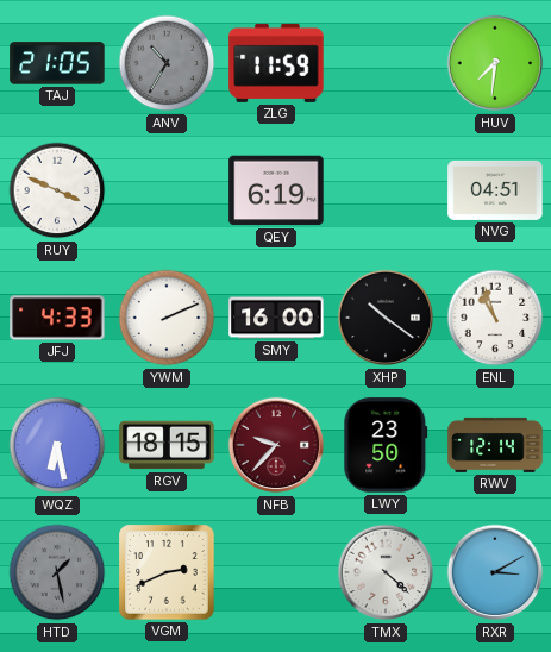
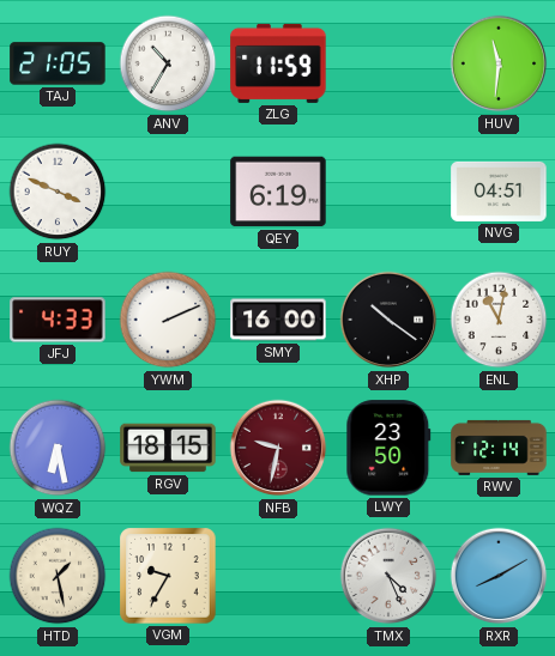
ANV dial: grey -> white
HUV: 7:31 -> 11:31
ENL: 10:57 -> 11:02
NFB: 9:37 -> 9:32
HTD dial: grey -> cream
VGM: 2:41 -> 9:35
TMX: 4:22 -> 4:26
RXR: 3:10 -> 8:10
